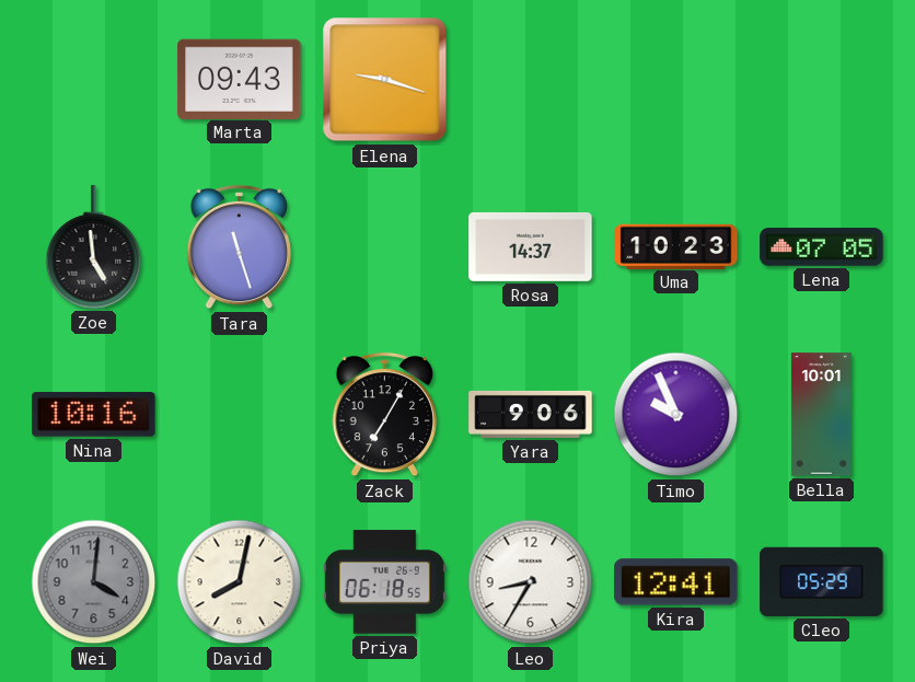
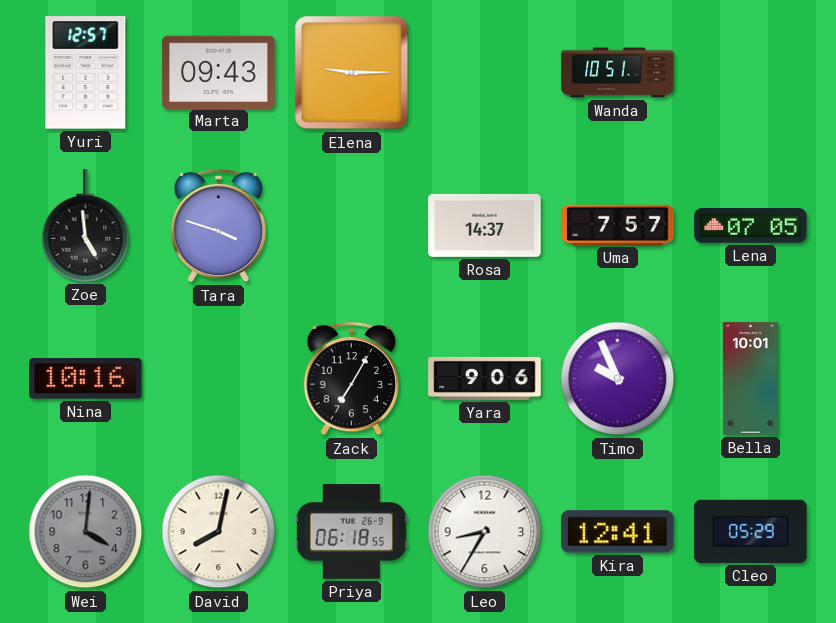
Yuri: none -> 12:57
Elena: 9:18 -> 9:15
Wanda: none -> 10:51
Tara: 11:27 -> 3:48
Uma: 10:23 -> 7:57
